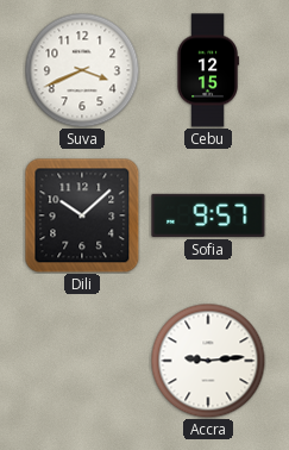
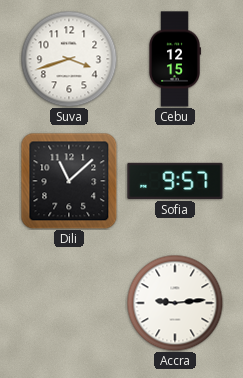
Suva: 3:41 -> 3:42
Dili: 10:08 -> 11:08
